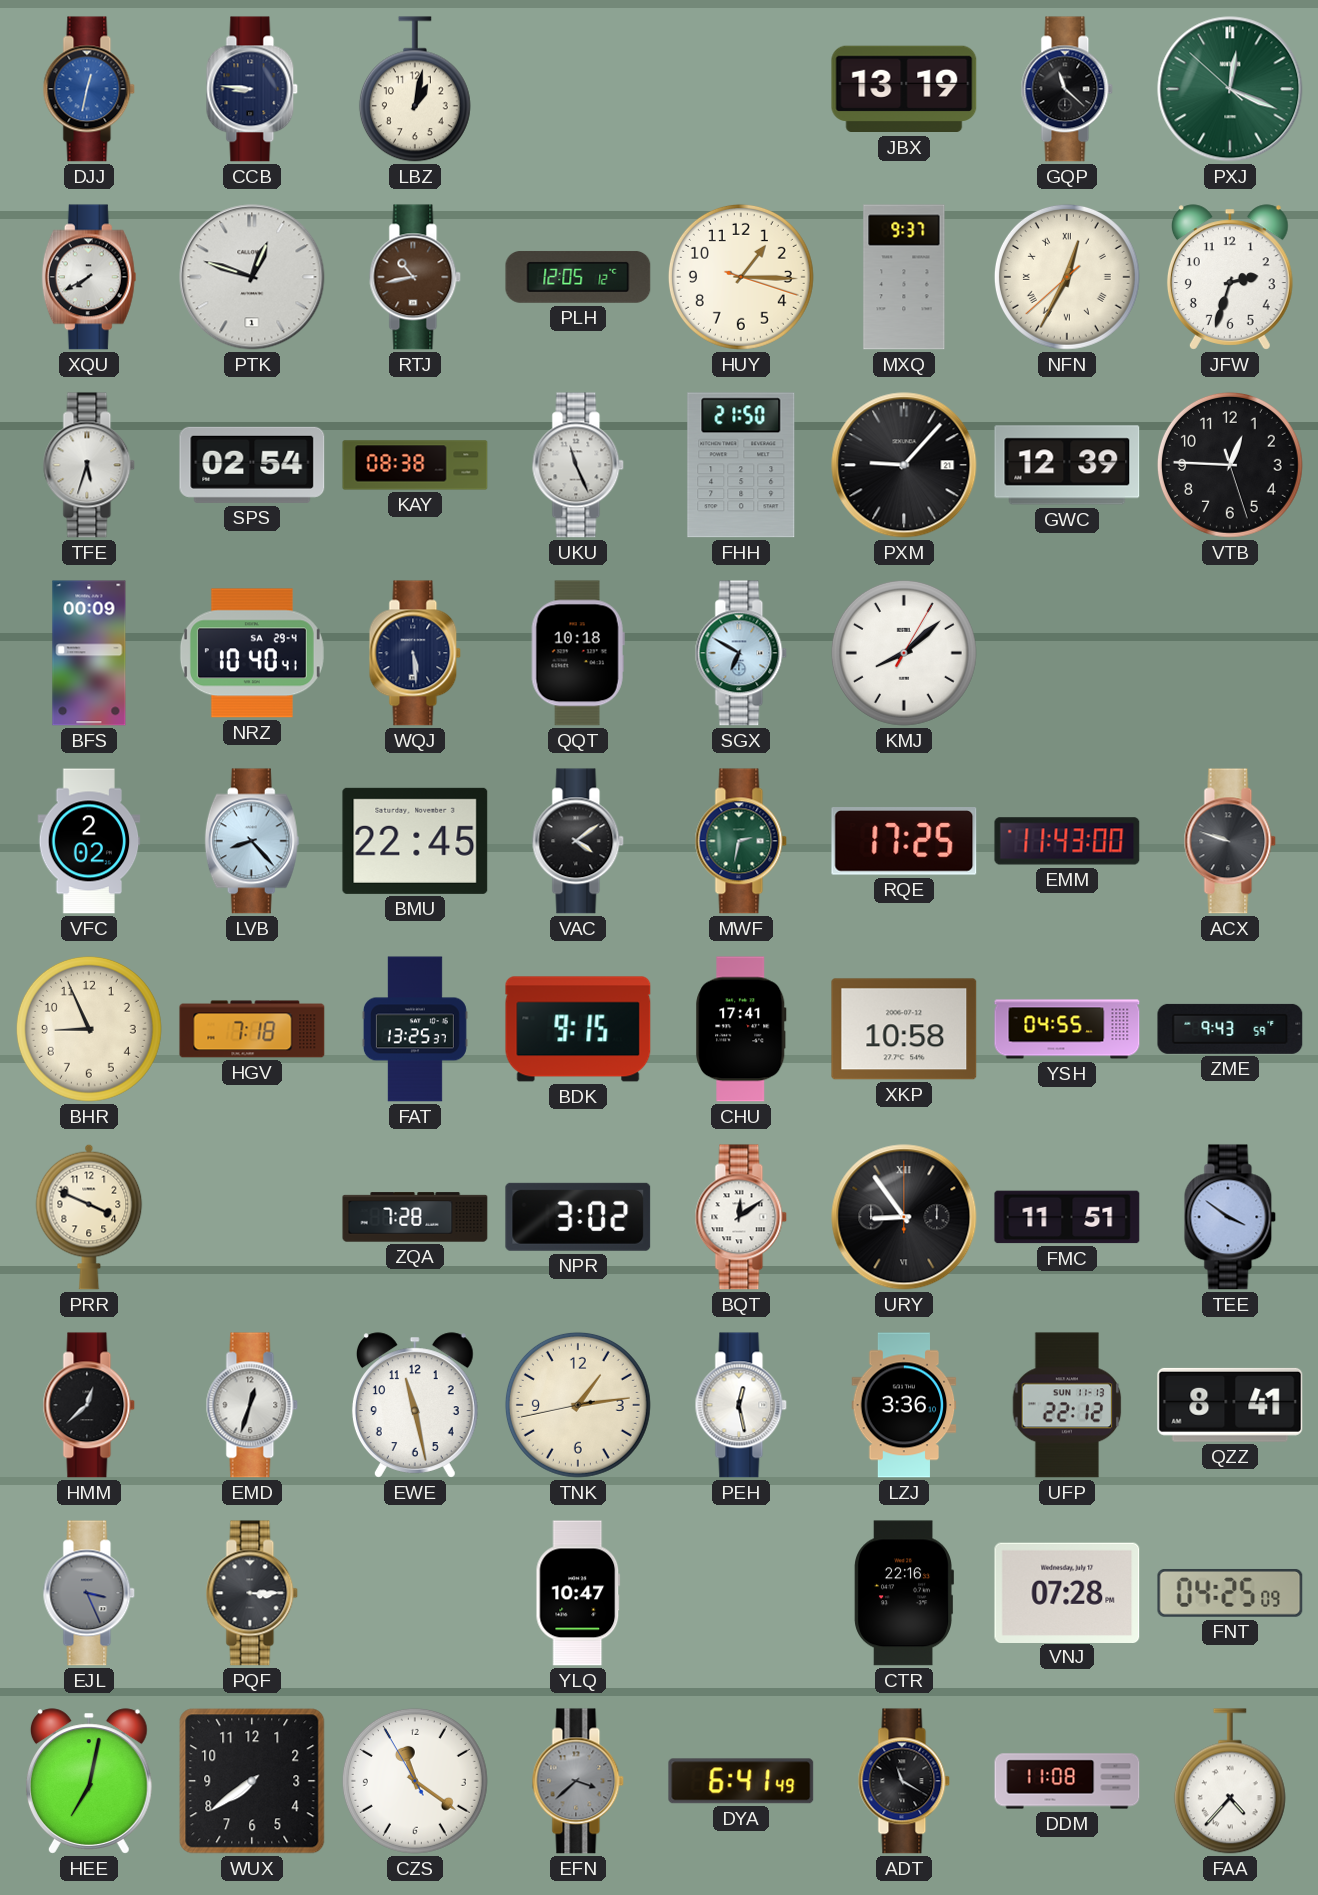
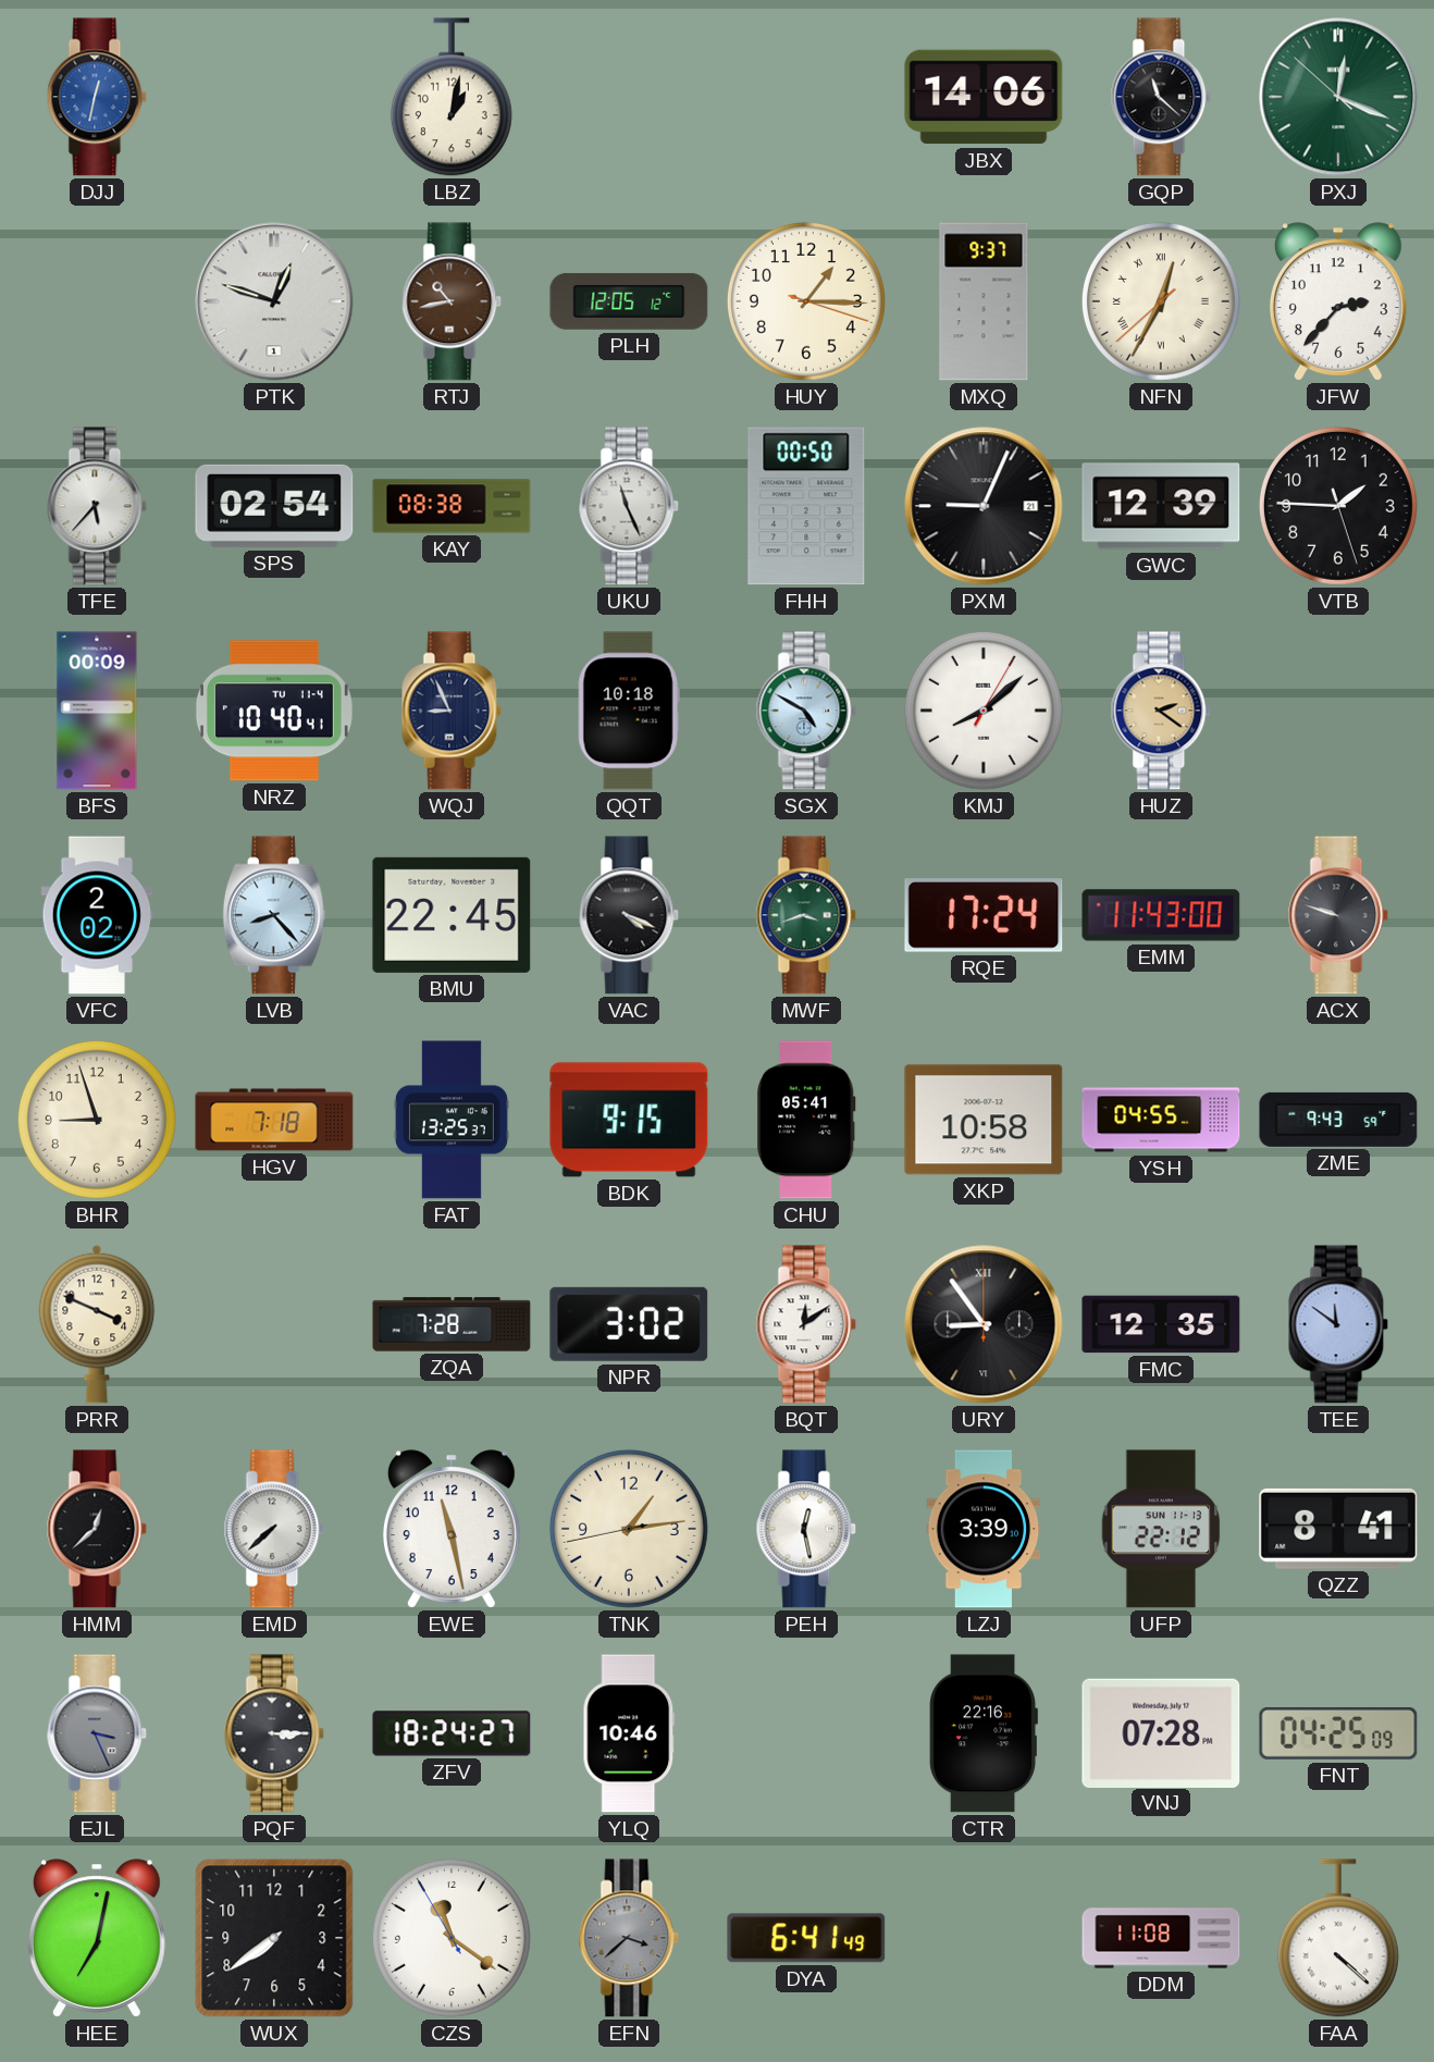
CCB: 8:46 -> none
JBX: 13:19 -> 14:06
XQU: 7:40 -> none
JFW: 2:33 -> 2:37
TFE: 5:33 -> 5:37
FHH: 21:50 -> 00:50
PXM: 9:07 -> 9:04
VTB: 12:45 -> 1:45
NRZ date: SA 29-4 -> TU 11-4
WQJ: 5:29 -> 8:56
SGX: 6:50 -> 4:50
HUZ: none -> 2:21
VAC: 4:09 -> 4:19
MWF: 2:32 -> 3:42
RQE: 17:25 -> 17:24
BHR: 8:56 -> 8:57
CHU: 17:41 -> 05:41
FMC: 11:51 -> 12:35
TEE: 3:51 -> 11:51
EMD: 12:33 -> 7:38
LZJ: 3:36 -> 3:39
ZFV: none -> 18:24
YLQ: 10:47 -> 10:46
ADT: 11:20 -> none
FAA: 4:37 -> 4:22
